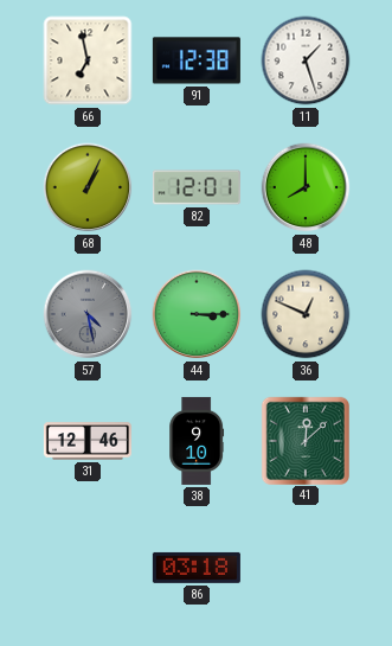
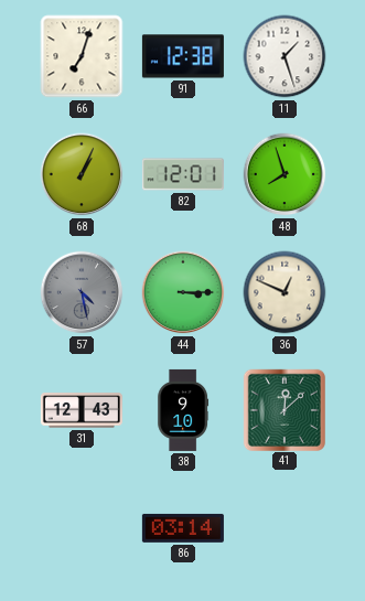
66: 6:58 -> 7:03
48: 8:00 -> 7:57
31: 12:46 -> 12:43
86: 03:18 -> 03:14
